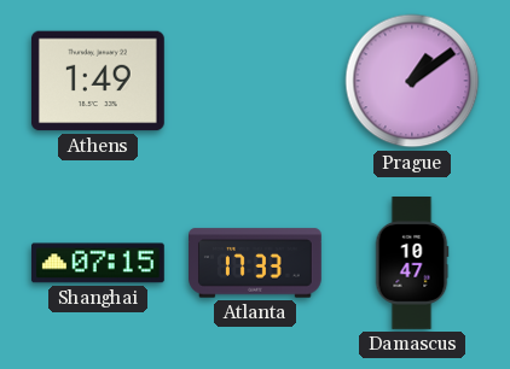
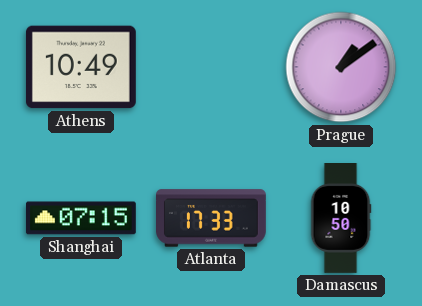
Athens: 1:49 -> 10:49
Damascus: 10:47 -> 10:50
